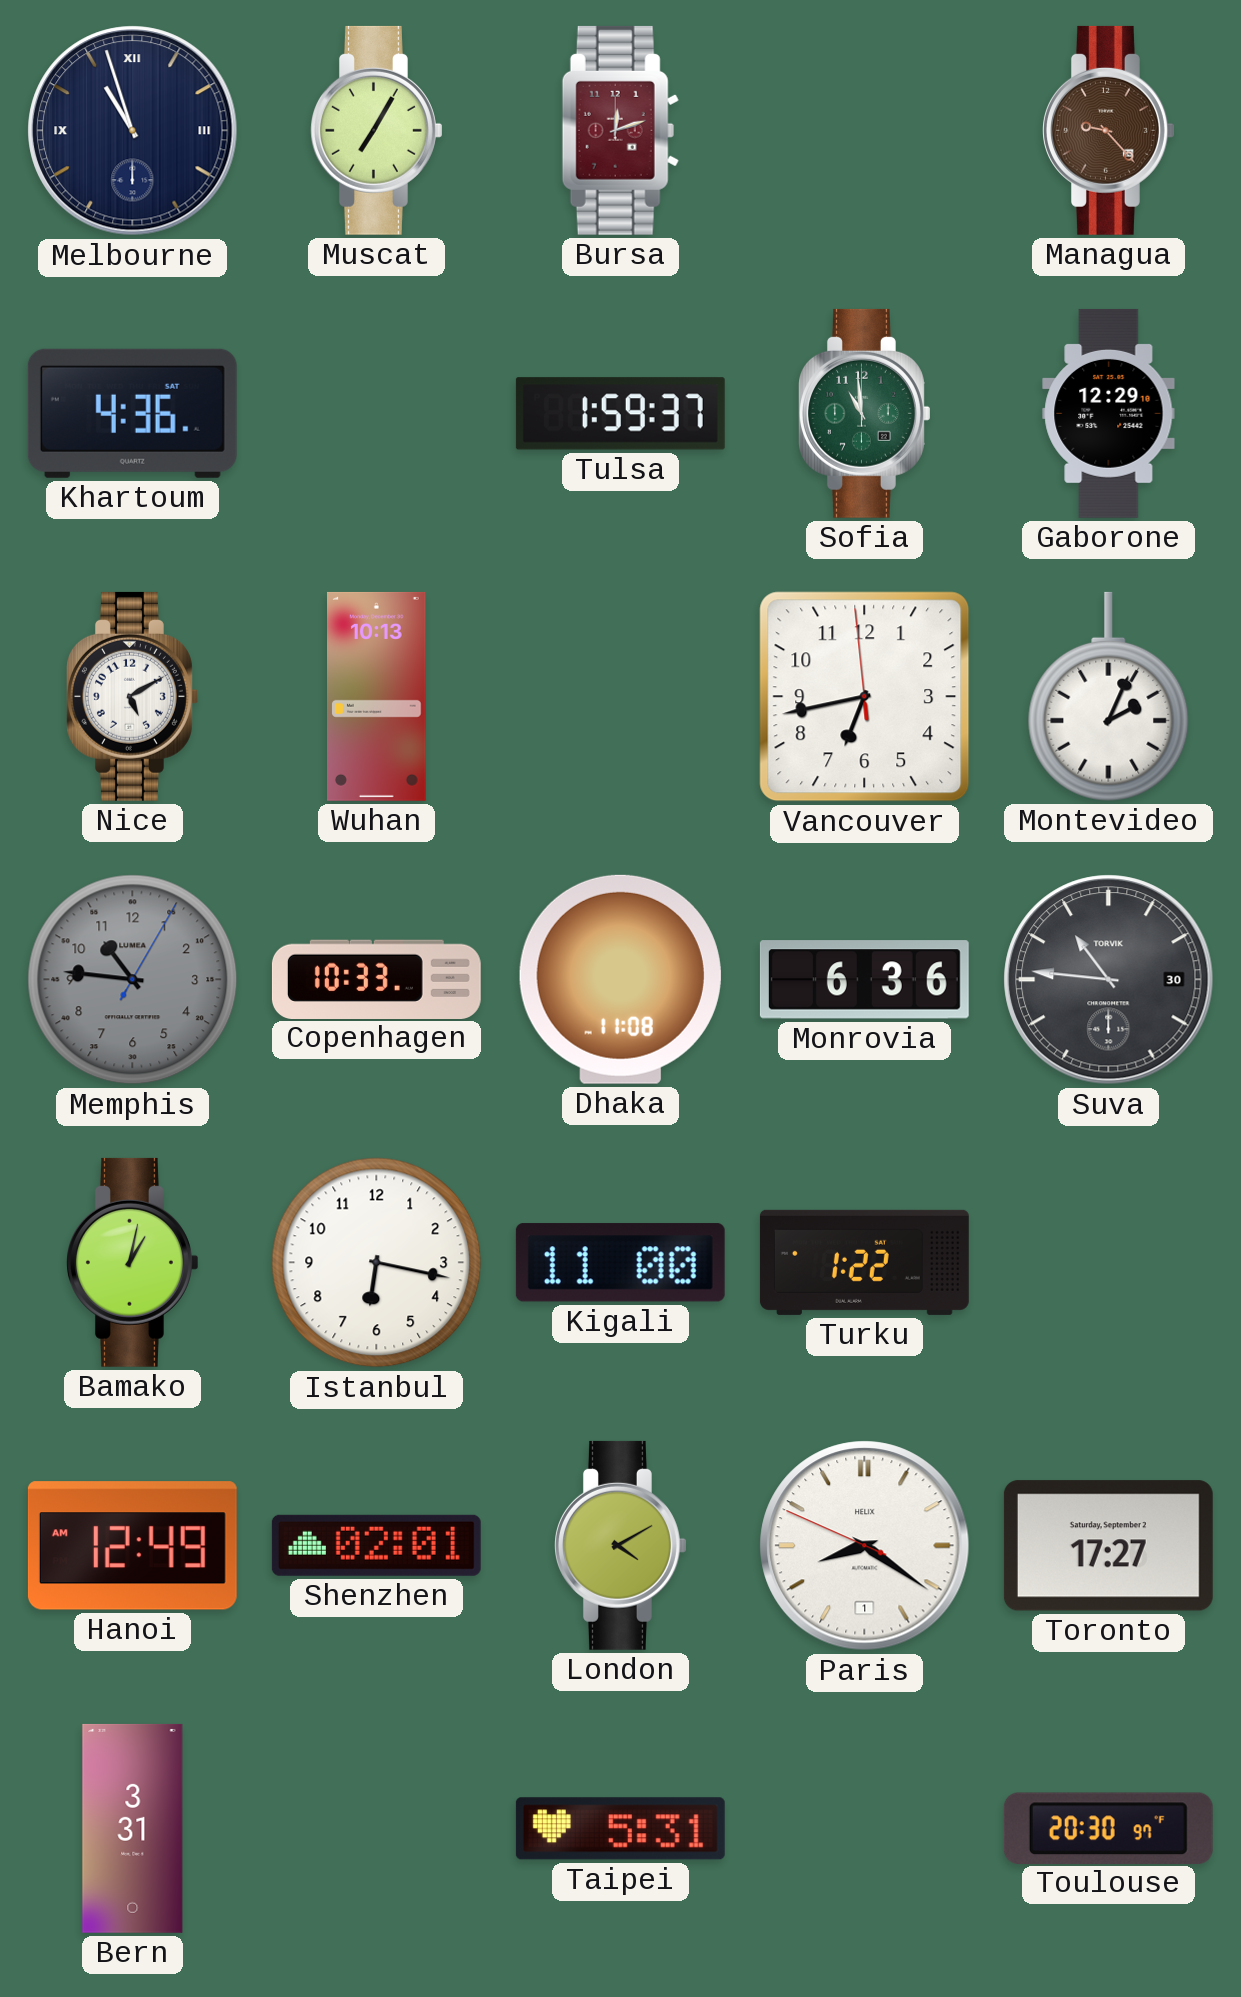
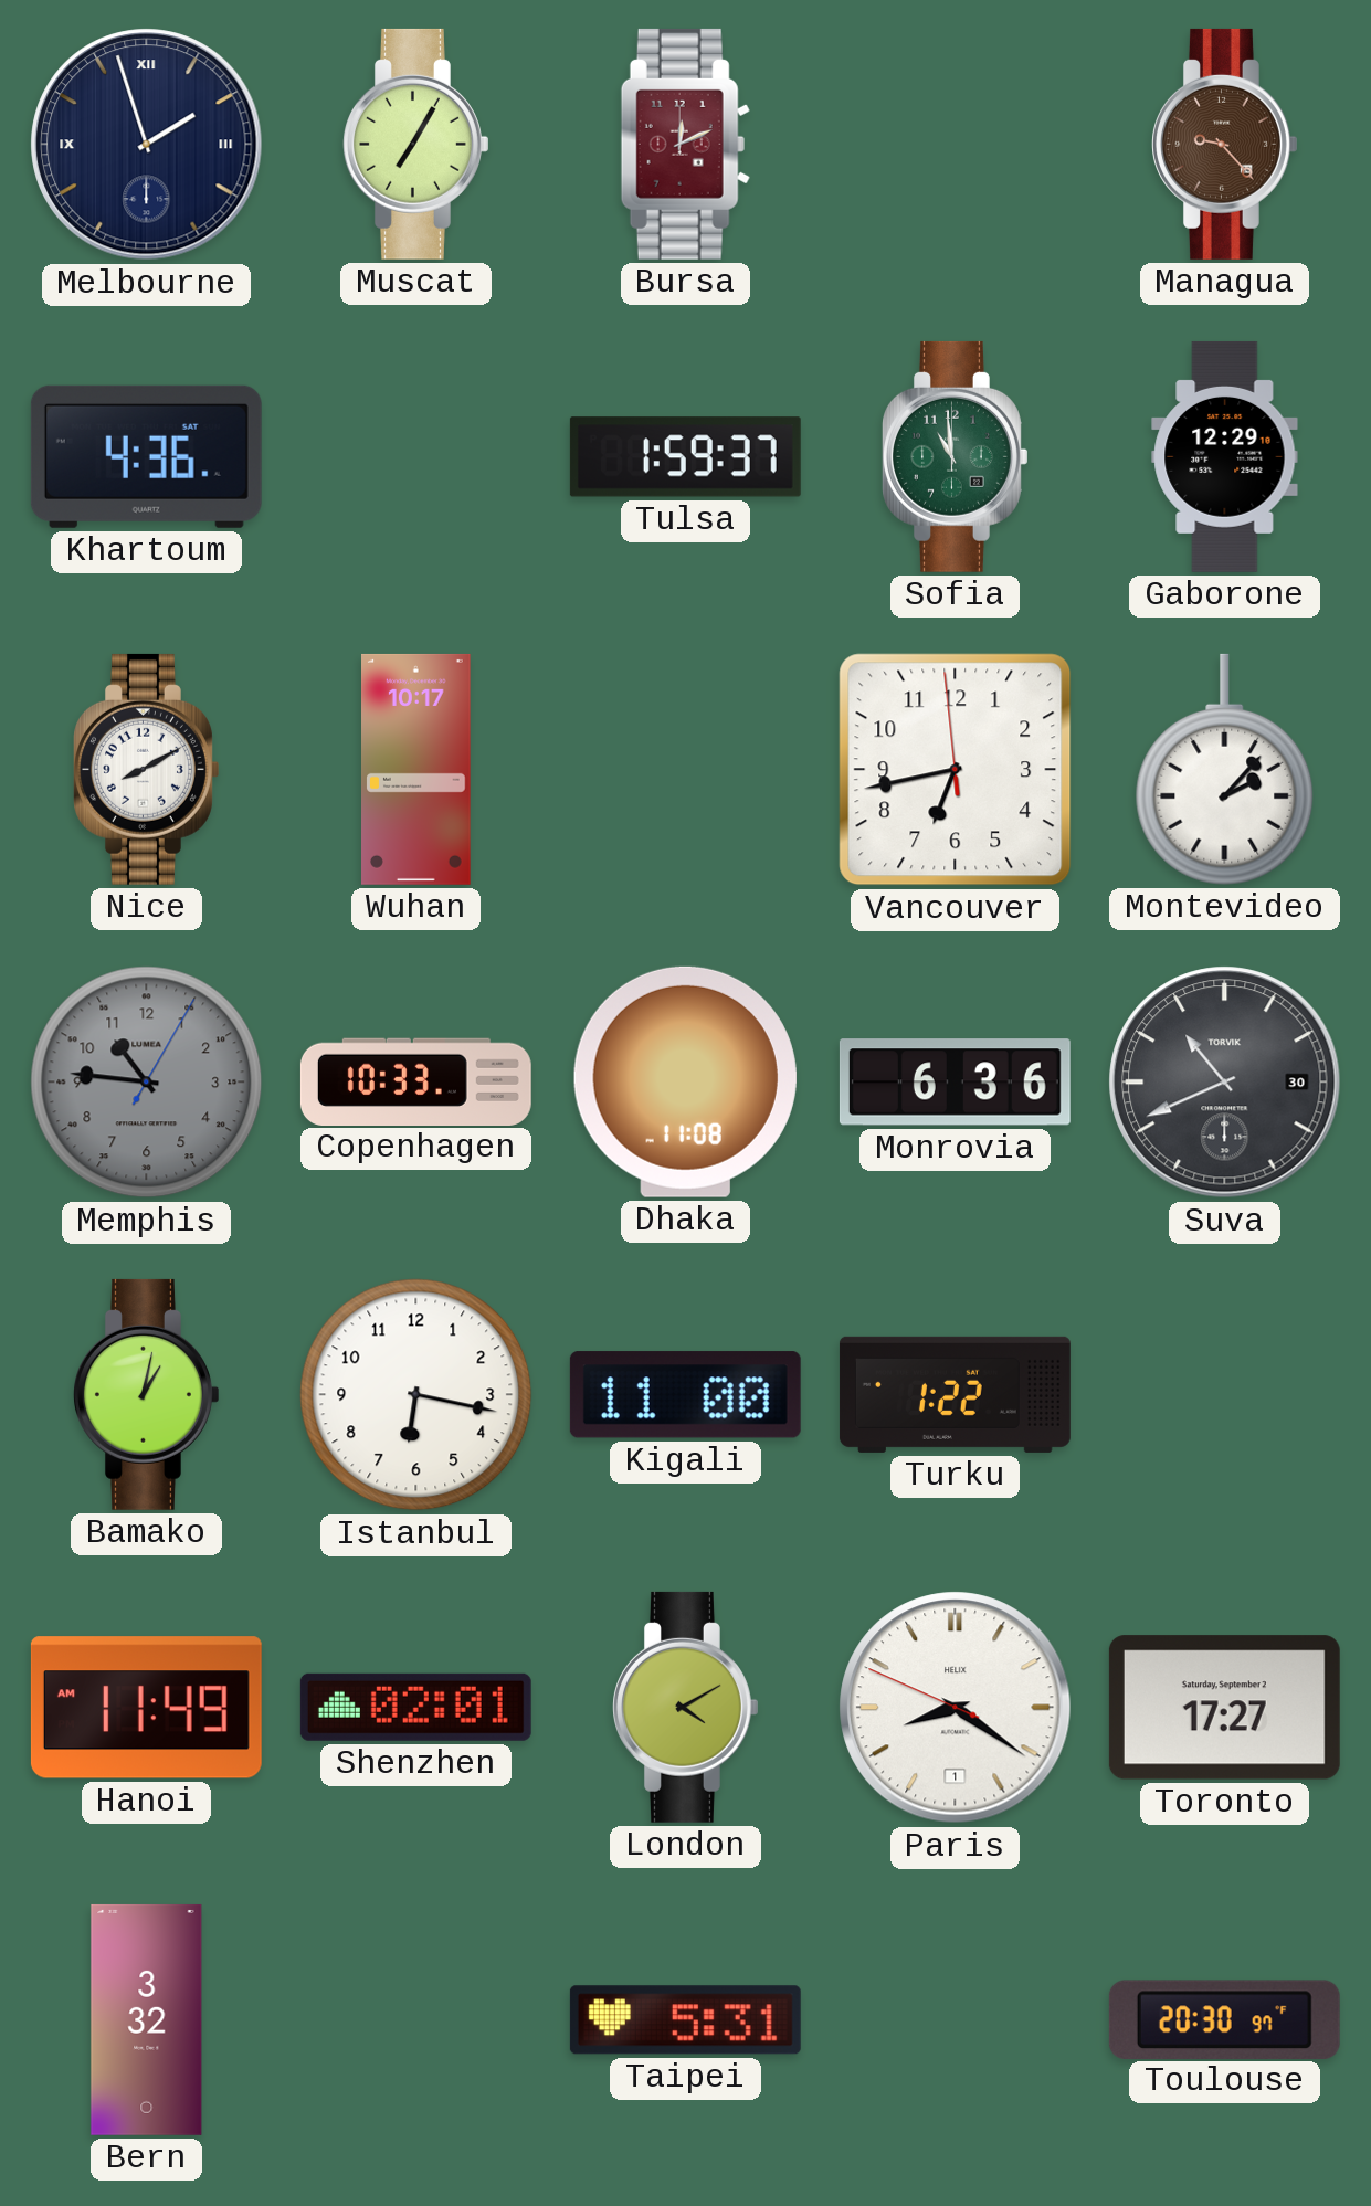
Melbourne: 10:57 -> 1:57
Bursa: 12:12 -> 12:11
Nice: 5:10 -> 8:10
Wuhan: 10:13 -> 10:17
Montevideo: 2:04 -> 2:07
Suva: 10:46 -> 10:41
Hanoi: 12:49 -> 11:49
Bern: 3:31 -> 3:32
